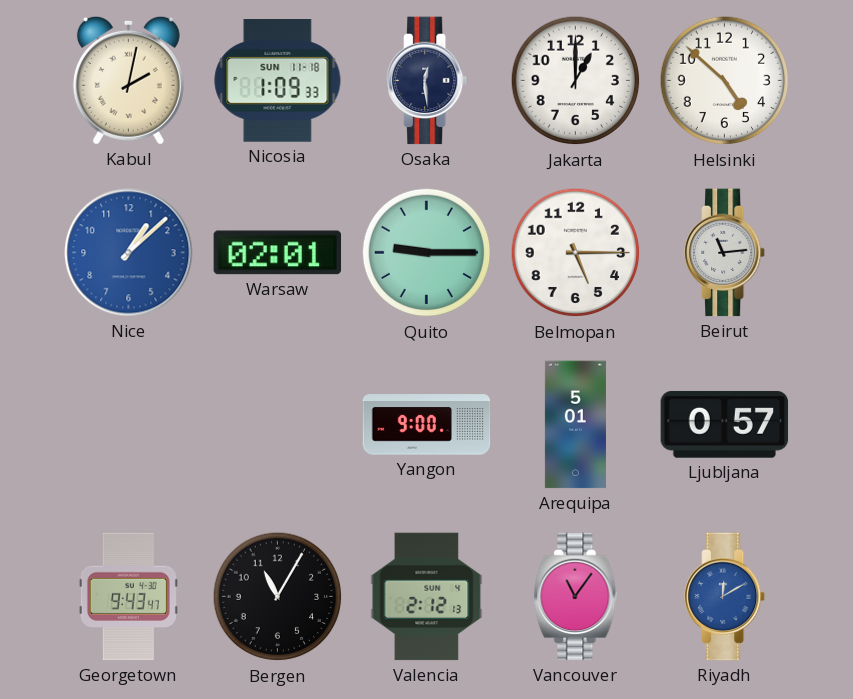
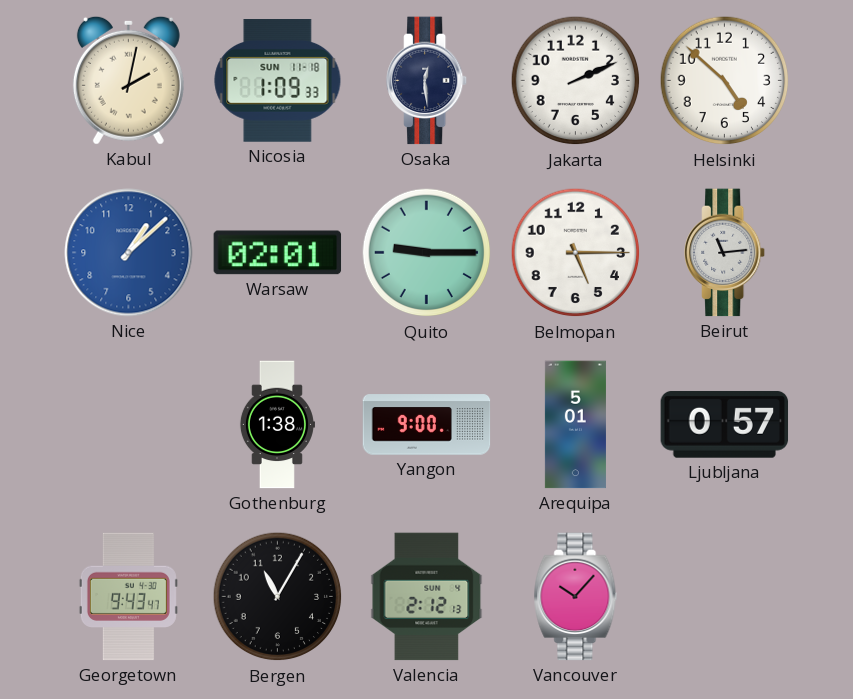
Jakarta: 1:00 -> 2:11
Gothenburg: none -> 1:38
Vancouver: 11:06 -> 10:07
Riyadh: 12:10 -> none
